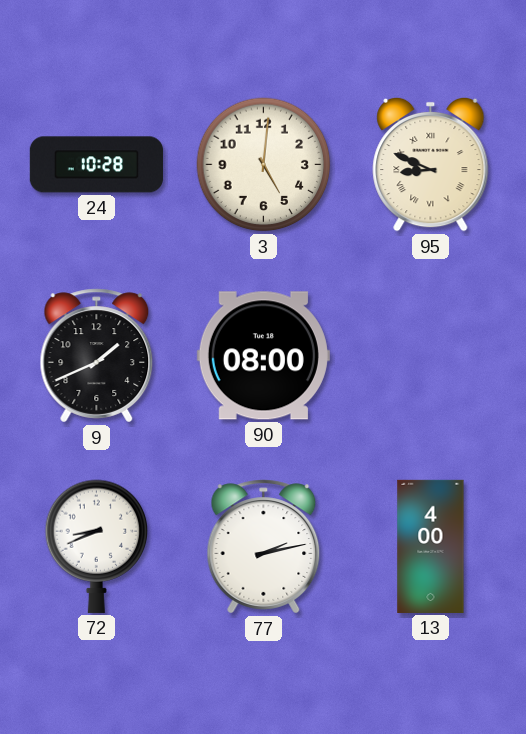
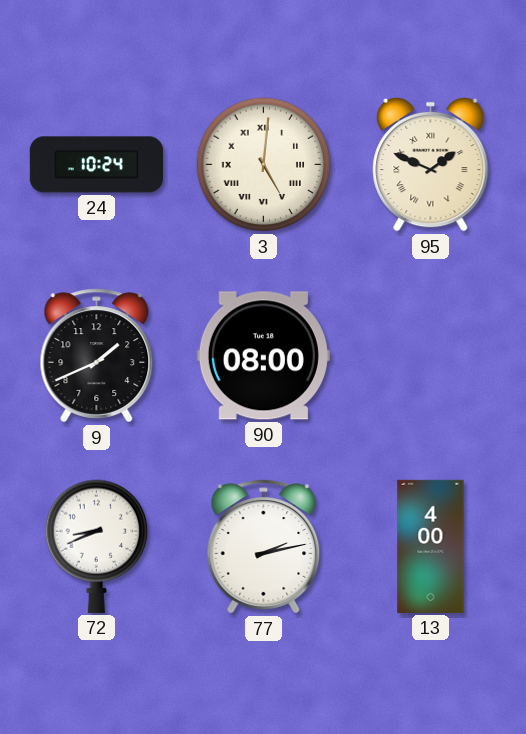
24: 10:28 -> 10:24
3 numerals: Arabic -> Roman
95: 8:49 -> 1:49
